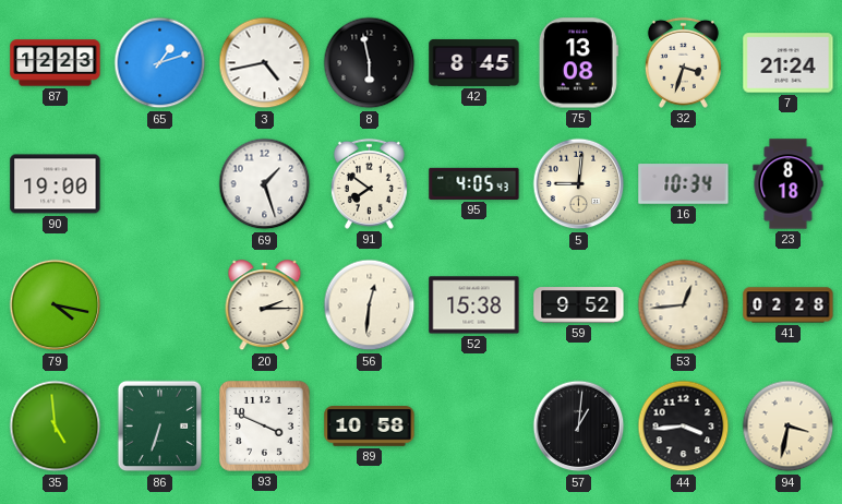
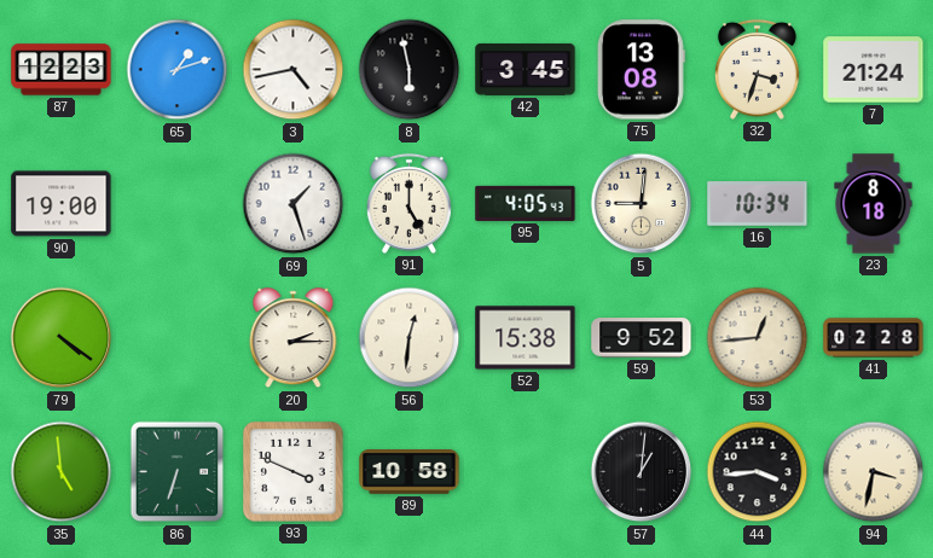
42: 8:45 -> 3:45
91: 7:51 -> 5:00
79: 4:17 -> 4:21
